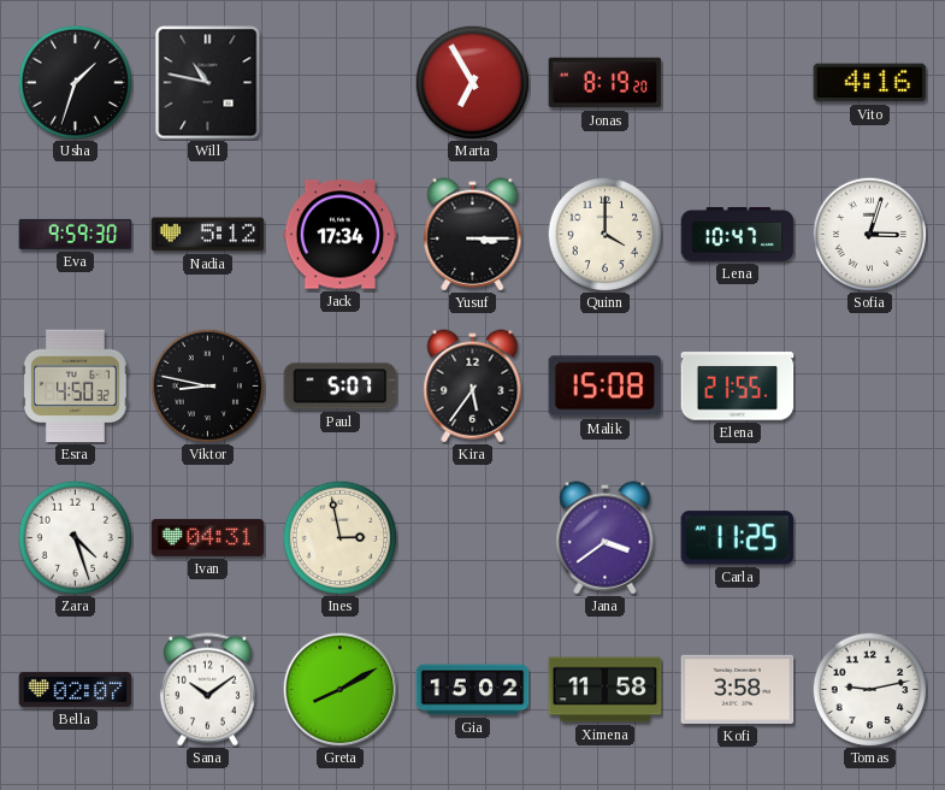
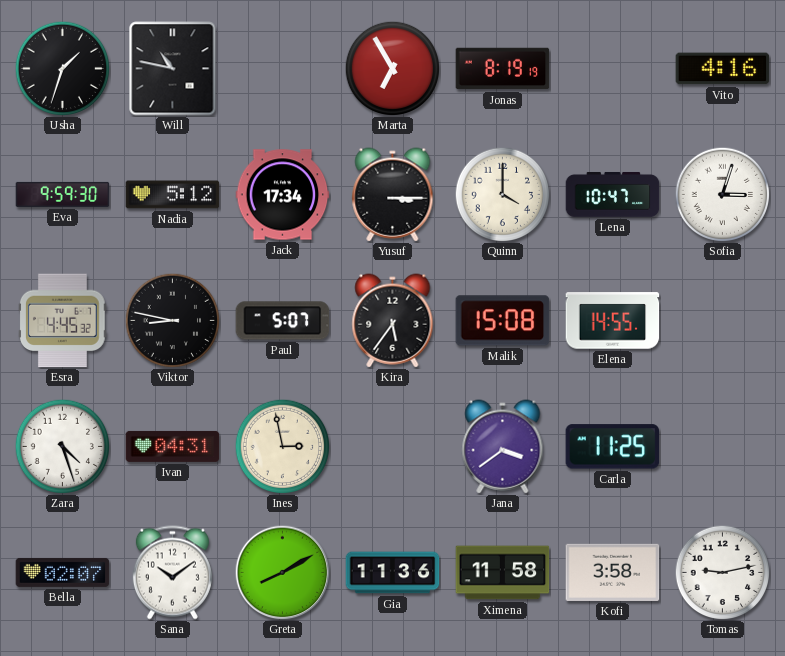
Jonas: 8:19:20 -> 8:19:19
Esra: 4:50 -> 4:45
Elena: 21:55 -> 14:55
Gia: 15:02 -> 11:36
